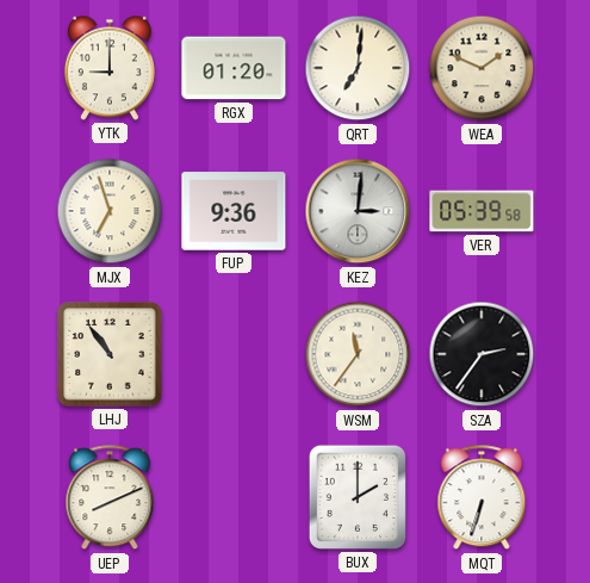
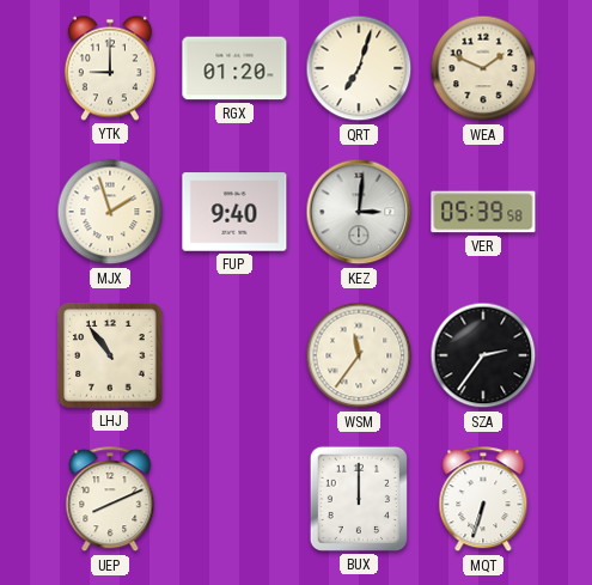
QRT: 7:01 -> 7:03
MJX: 6:57 -> 1:57
FUP: 9:36 -> 9:40
BUX: 2:00 -> 12:00
